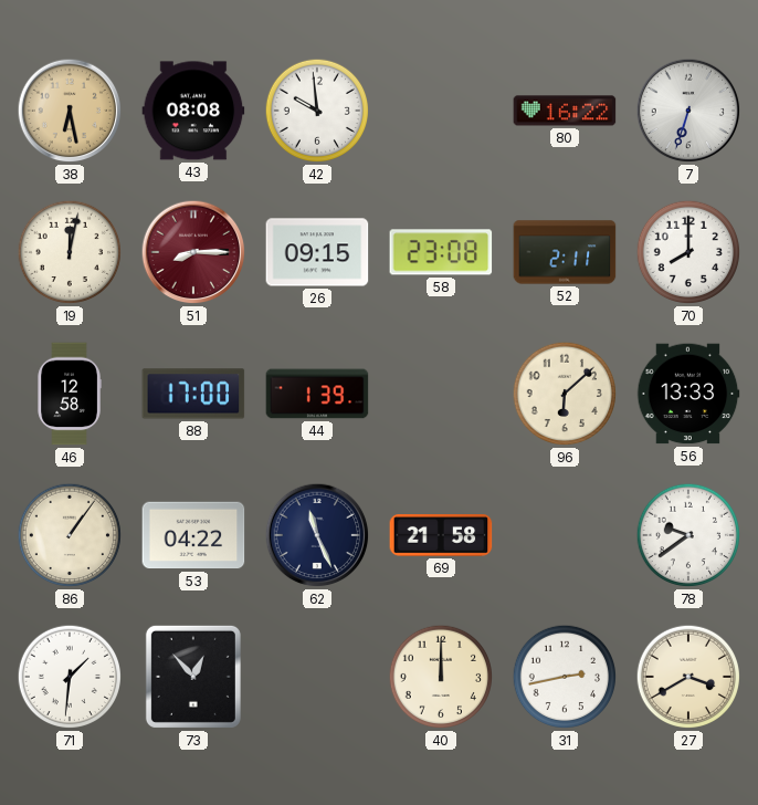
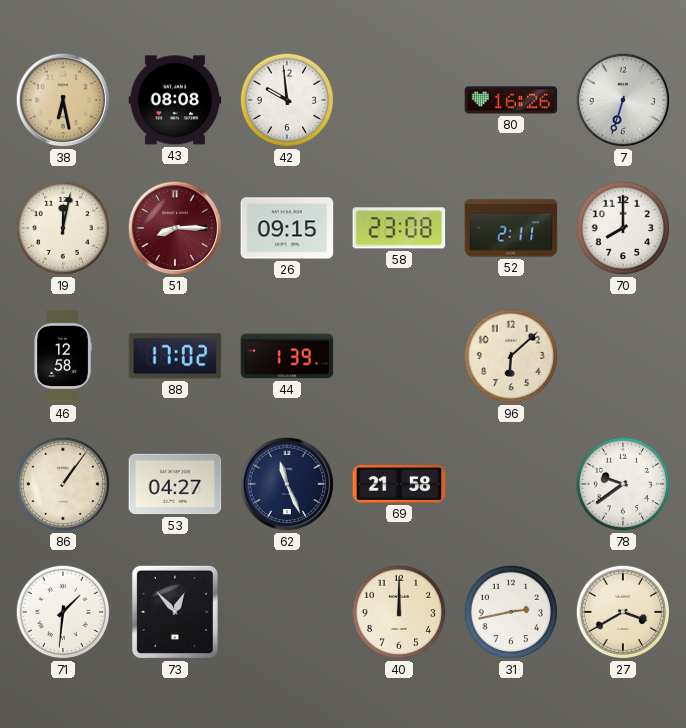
80: 16:22 -> 16:26
88: 17:00 -> 17:02
56: 13:33 -> none
53: 04:22 -> 04:27
